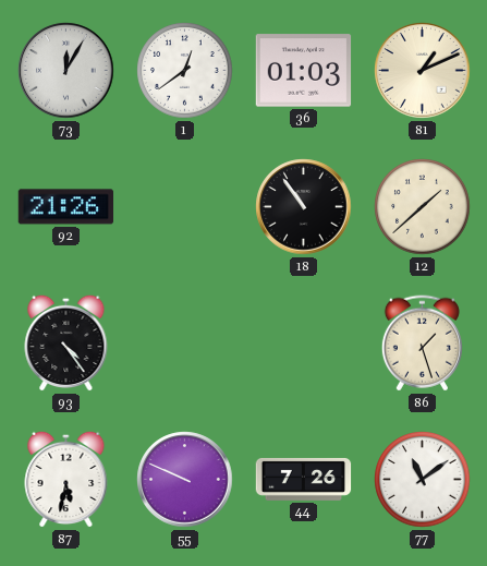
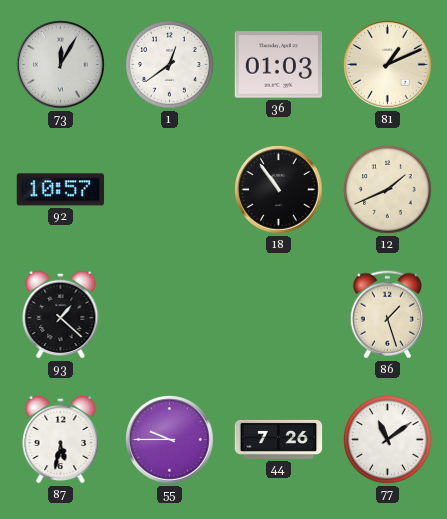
92: 21:26 -> 10:57
12: 1:38 -> 1:41
93: 4:24 -> 1:22
55: 9:49 -> 9:45
